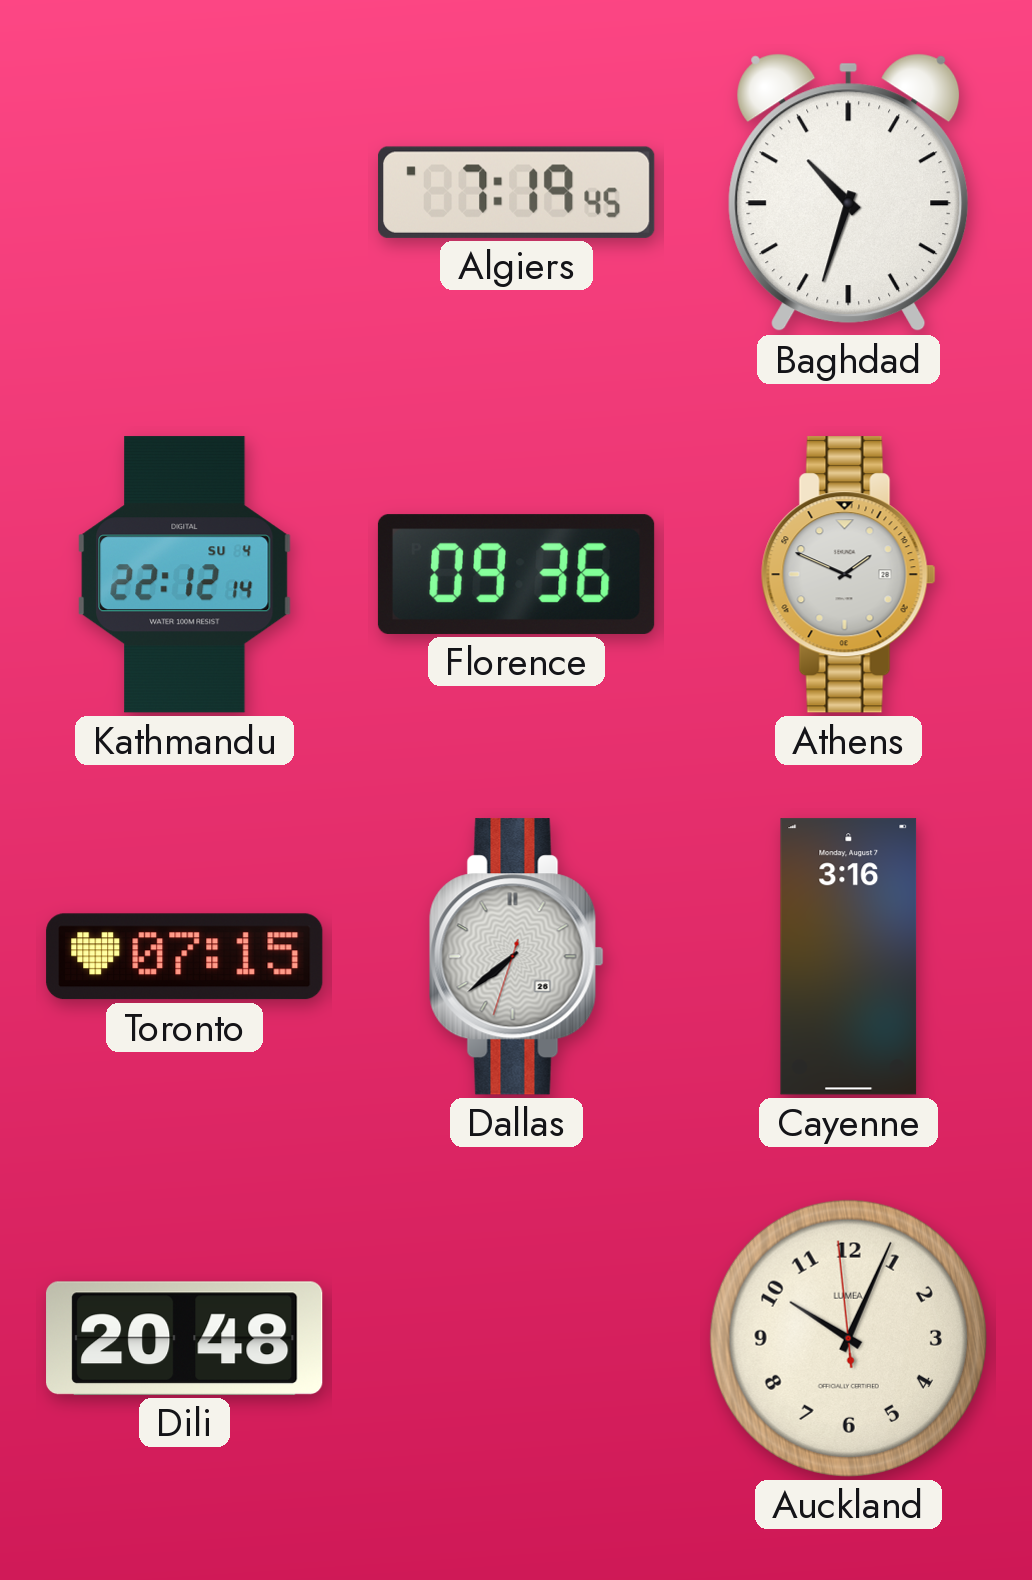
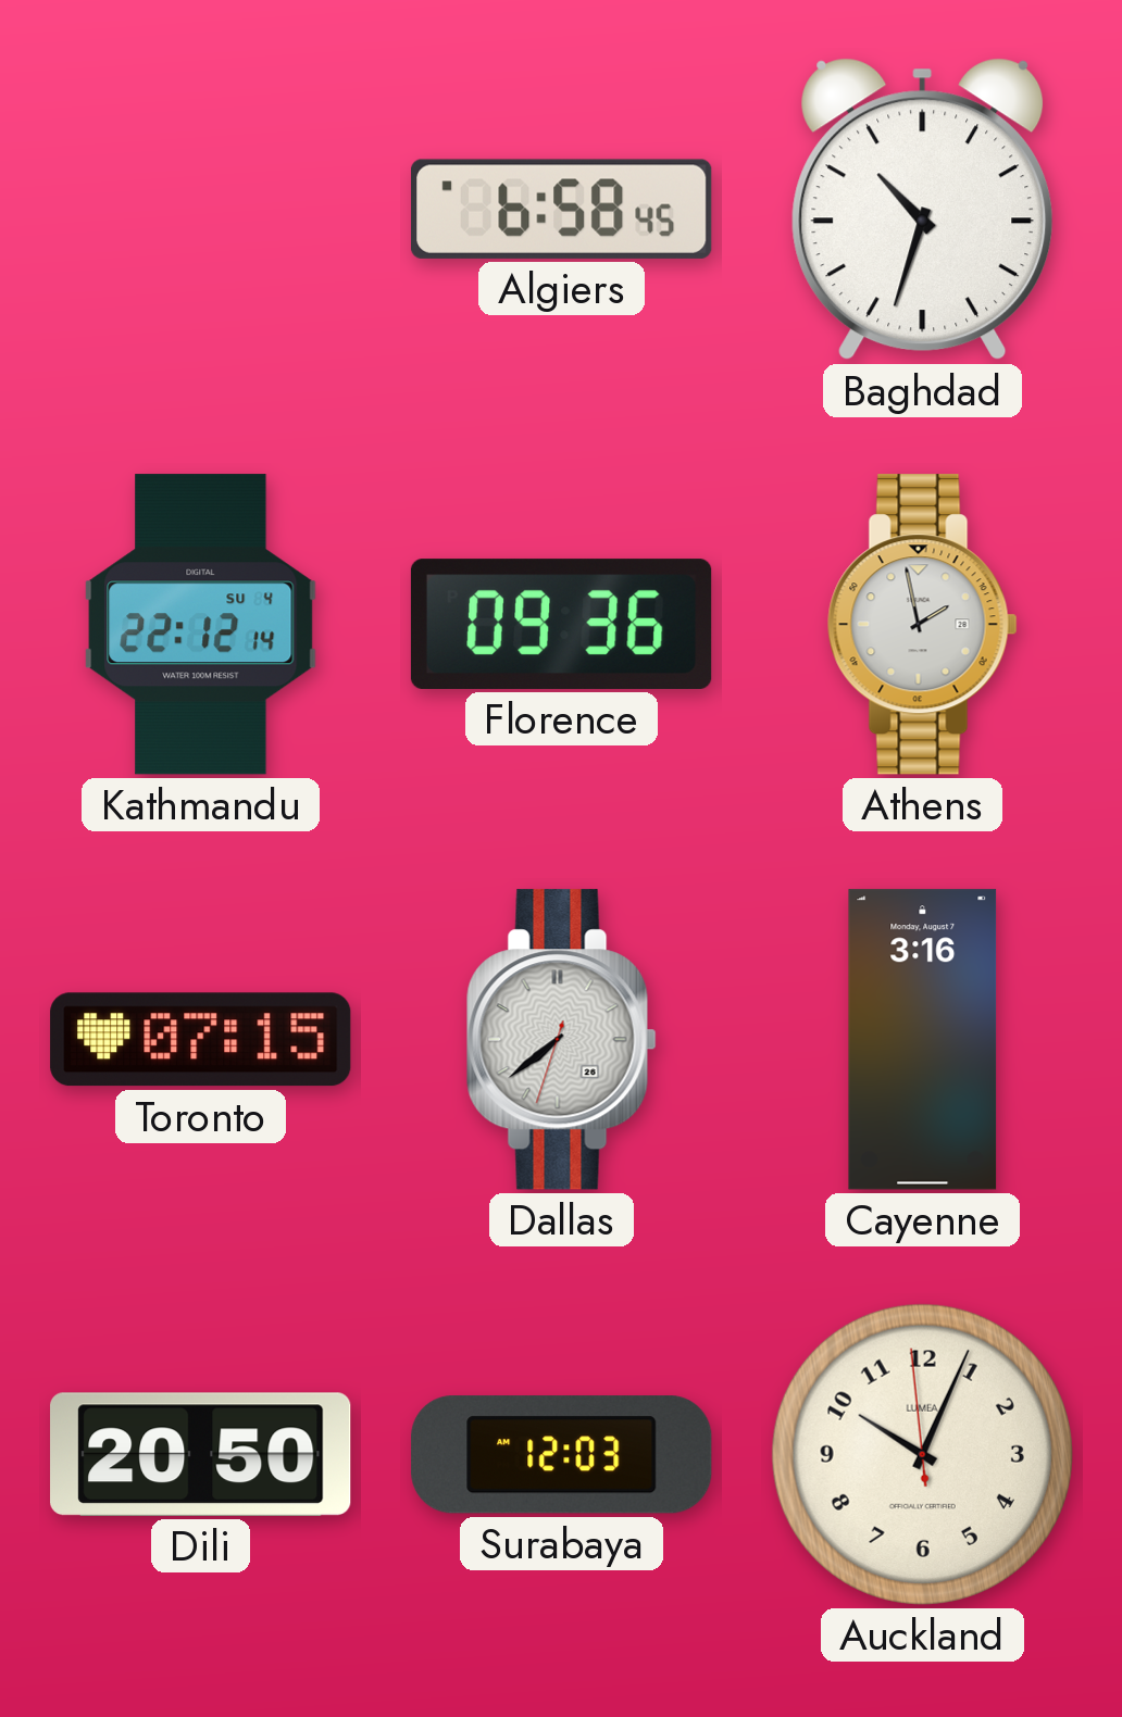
Algiers: 7:19 -> 6:58
Athens: 1:49 -> 1:58
Dili: 20:48 -> 20:50
Surabaya: none -> 12:03
